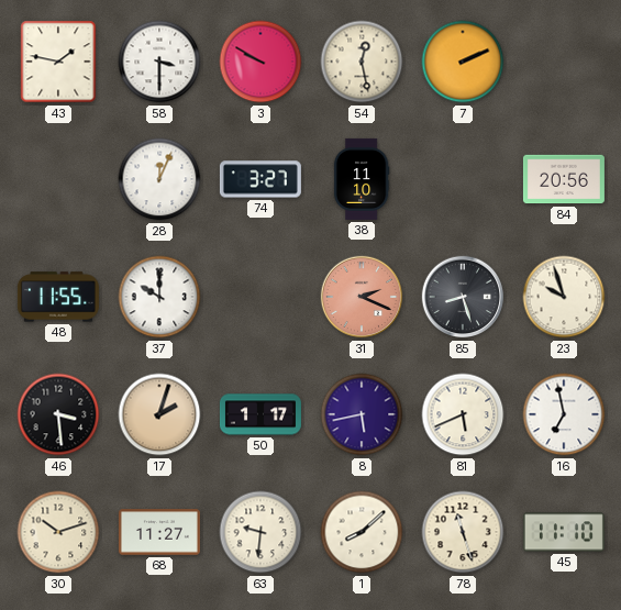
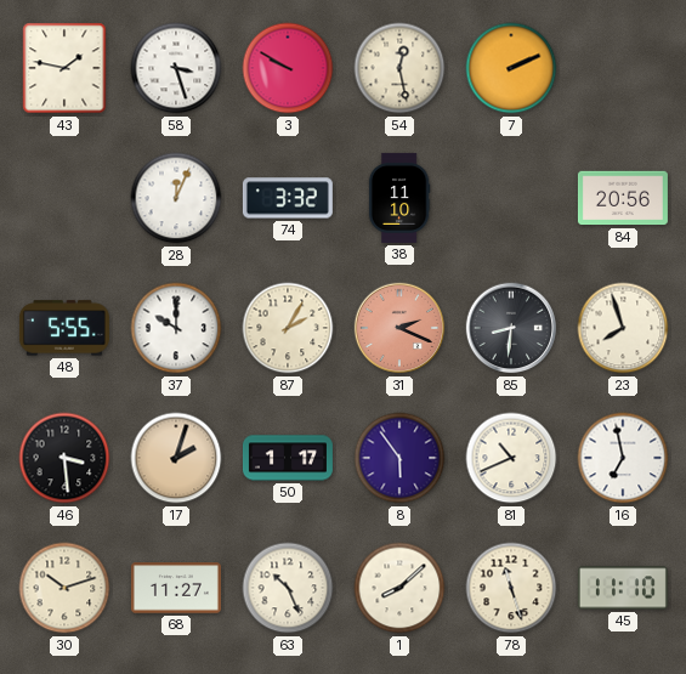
58: 3:30 -> 3:27
74: 3:27 -> 3:32
48: 11:55 -> 5:55
87: none -> 2:05
85: 8:27 -> 8:31
23: 9:57 -> 7:57
8: 5:43 -> 5:54
81: 5:41 -> 10:41
63: 9:31 -> 10:26
